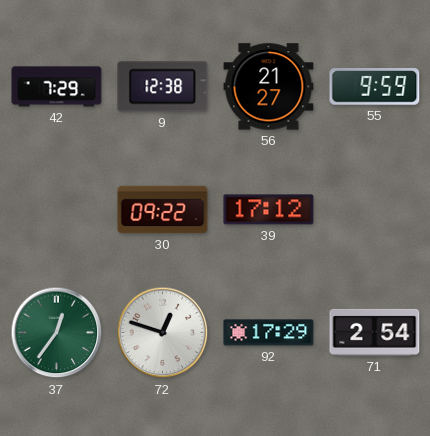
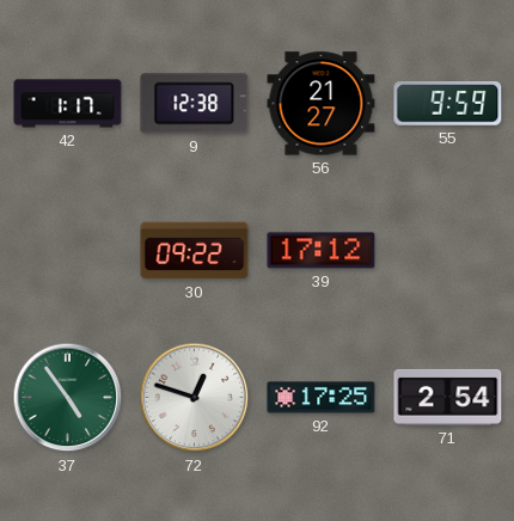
42: 7:29 -> 1:17
37: 12:36 -> 4:54
92: 17:29 -> 17:25
